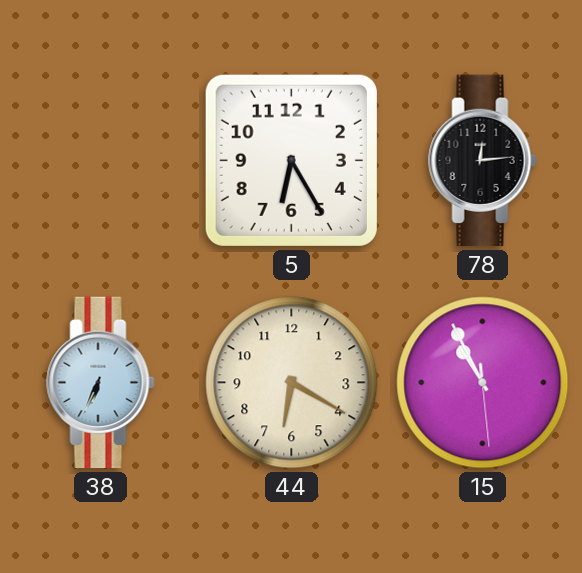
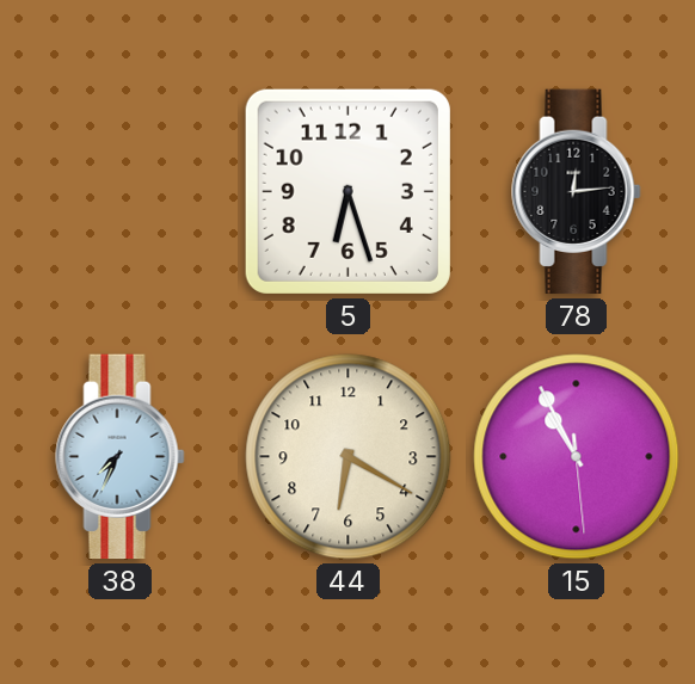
5: 6:25 -> 6:27
38: 6:34 -> 7:34
